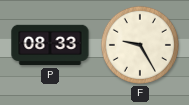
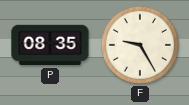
P: 08:33 -> 08:35
